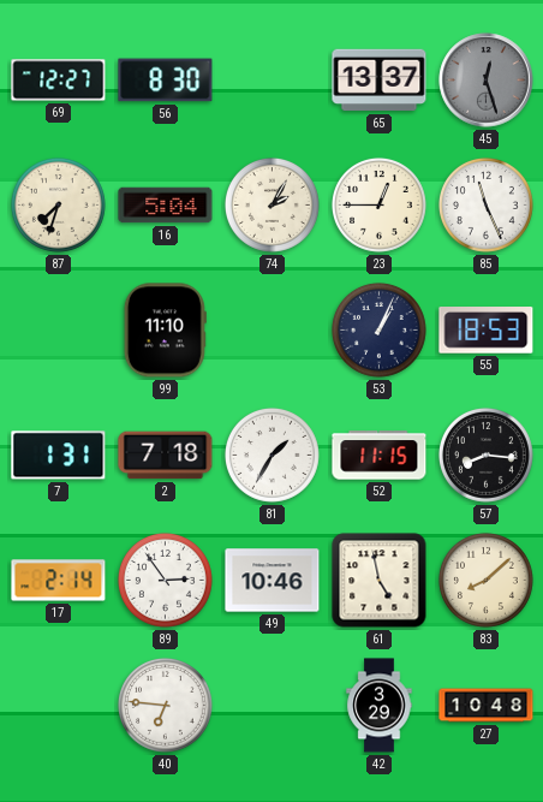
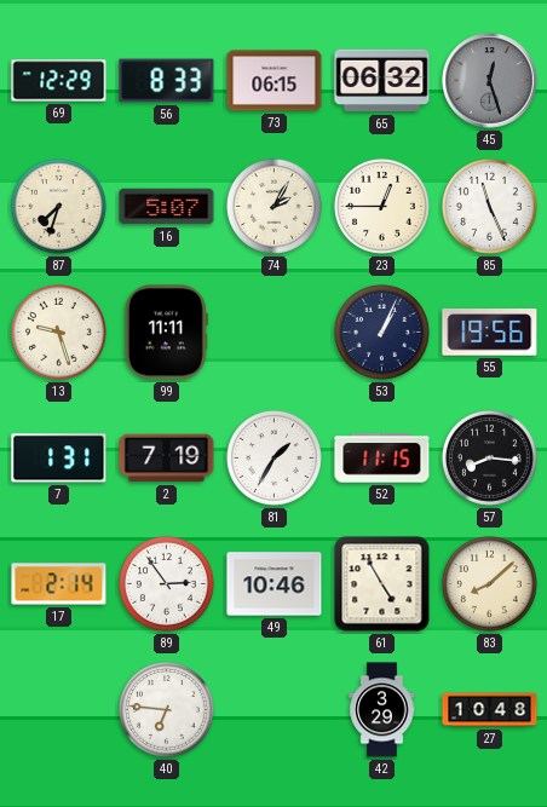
69: 12:27 -> 12:29
56: 8:30 -> 8:33
73: none -> 06:15
65: 13:37 -> 06:32
16: 5:04 -> 5:07
13: none -> 9:27
99: 11:10 -> 11:11
55: 18:53 -> 19:56
2: 7:18 -> 7:19
61: 4:58 -> 4:55
